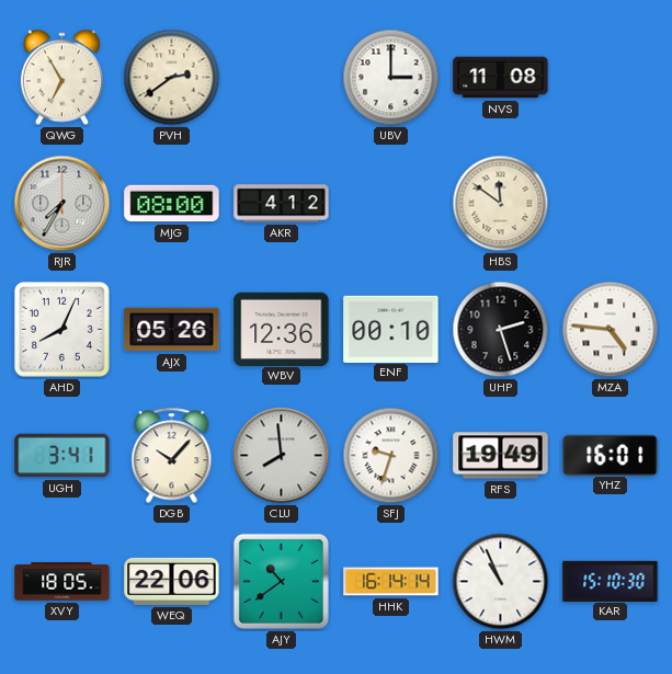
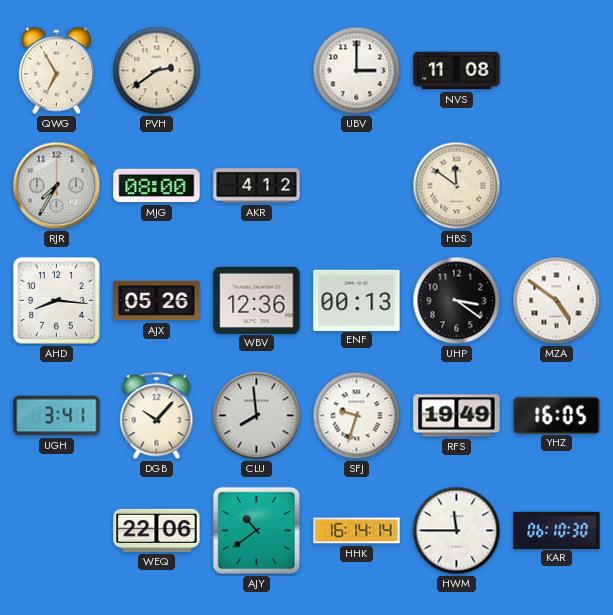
AHD: 8:04 -> 8:16
ENF: 00:10 -> 00:13
UHP: 2:27 -> 3:21
MZA: 4:46 -> 4:51
YHZ: 16:01 -> 16:05
XVY: 18:05 -> none
HWM: 10:56 -> 11:45
KAR: 15:10 -> 06:10
